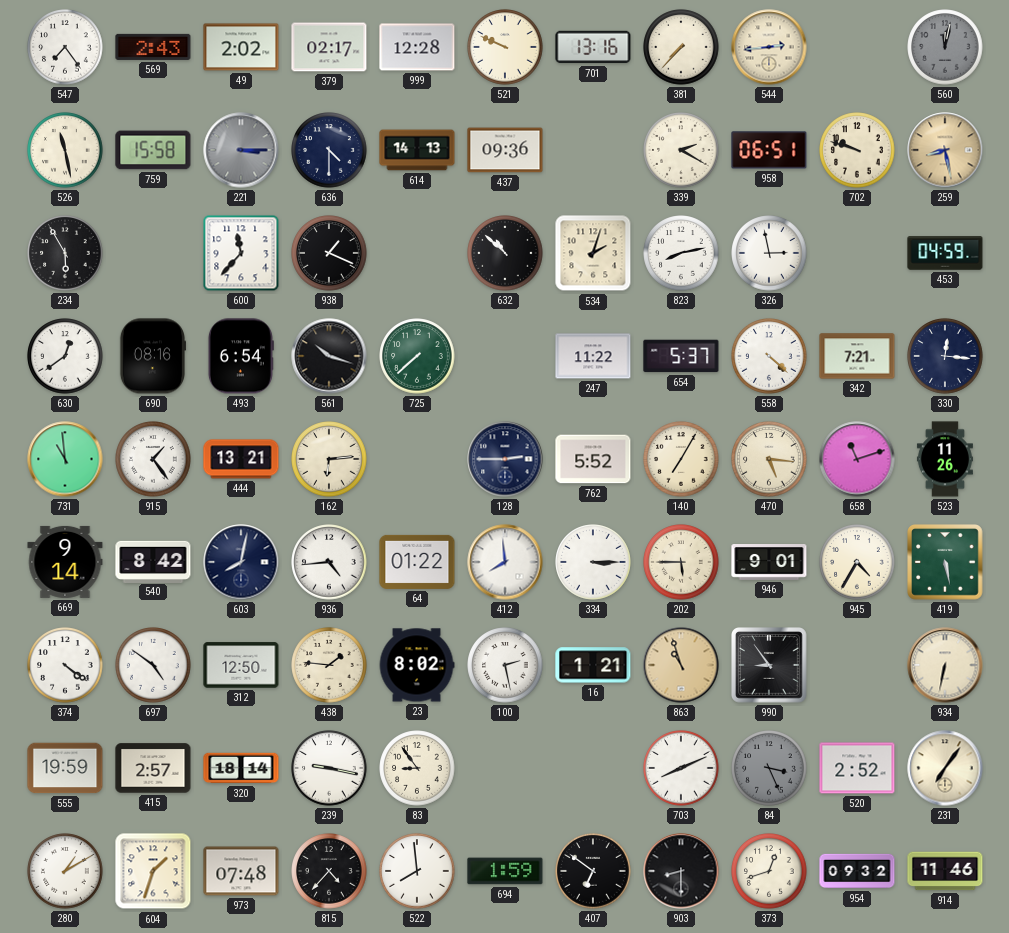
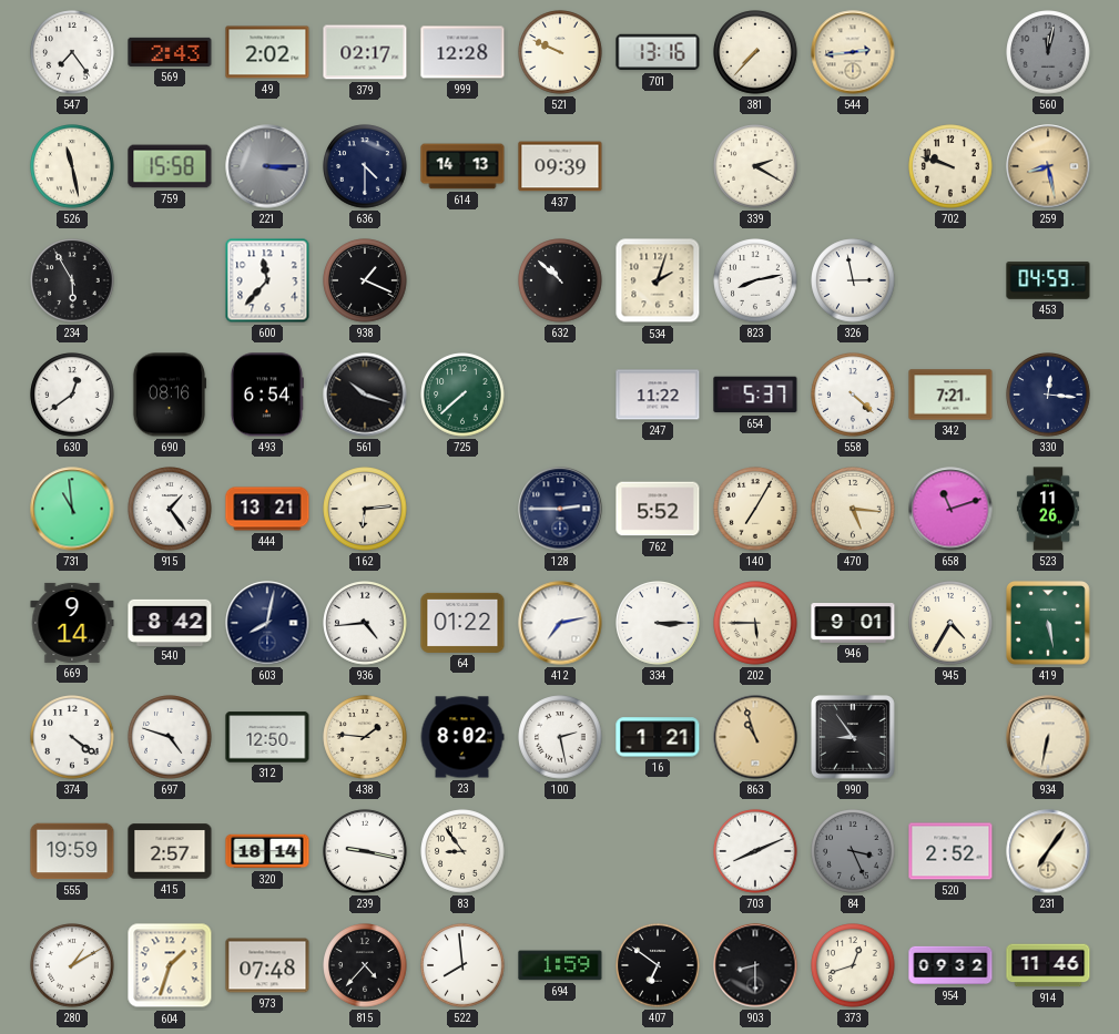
437: 09:36 -> 09:39
958: 06:51 -> none
412: 7:59 -> 7:13
697: 4:51 -> 4:48
